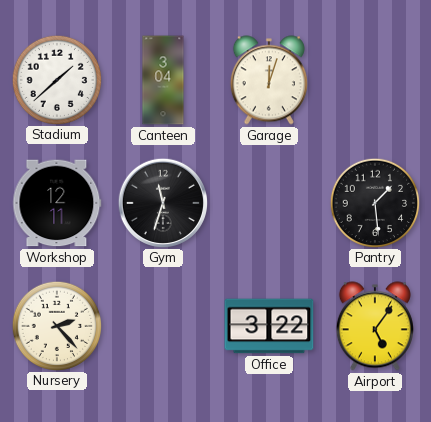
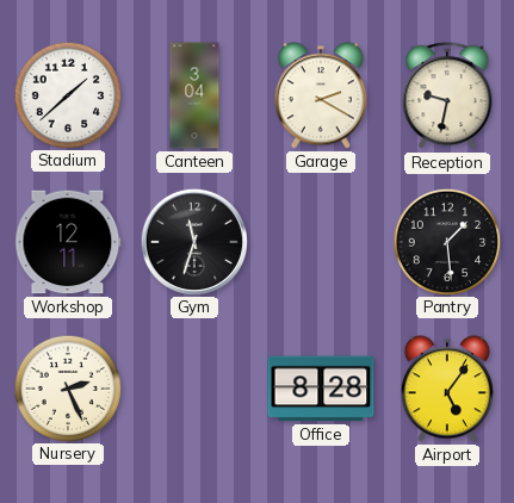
Garage: 12:03 -> 2:20
Reception: none -> 9:32
Nursery: 2:23 -> 2:26
Office: 3:22 -> 8:28
